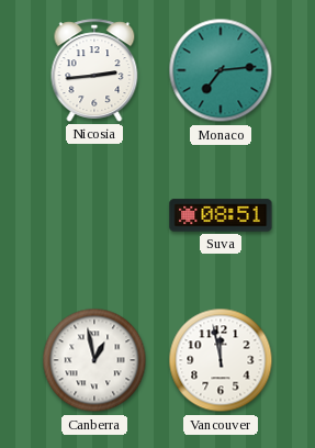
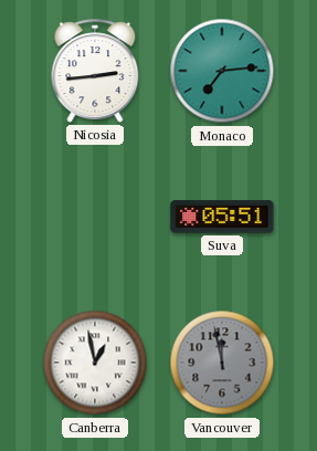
Suva: 08:51 -> 05:51
Vancouver dial: white -> grey
